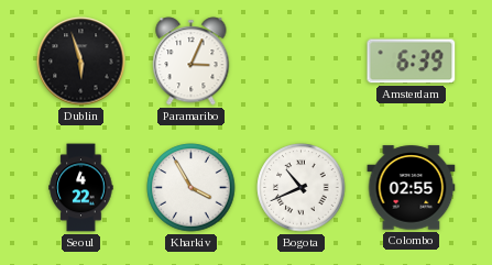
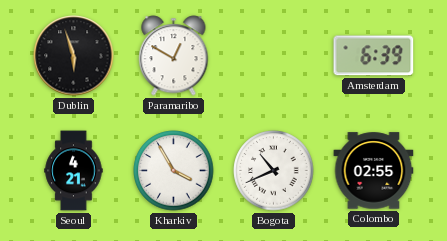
Paramaribo: 3:04 -> 12:50
Seoul: 4:22 -> 4:21
